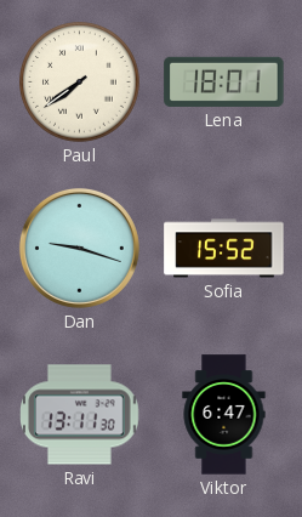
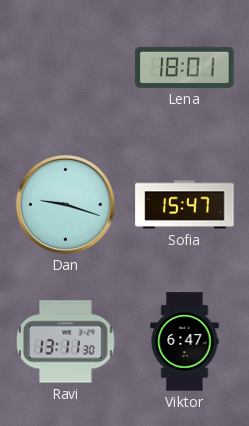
Paul: 7:39 -> none
Sofia: 15:52 -> 15:47
